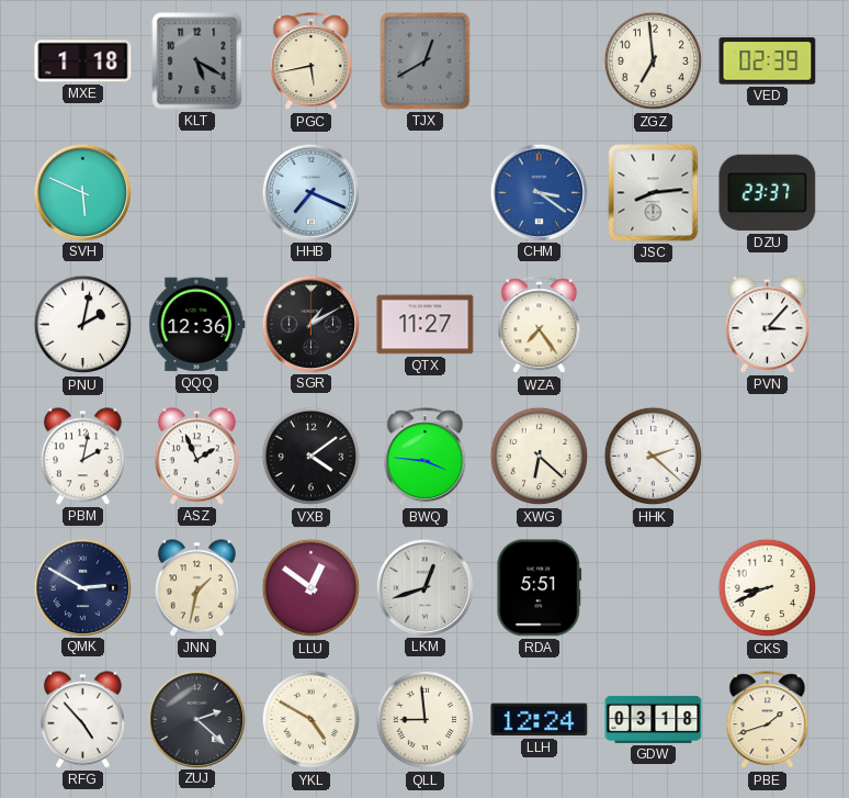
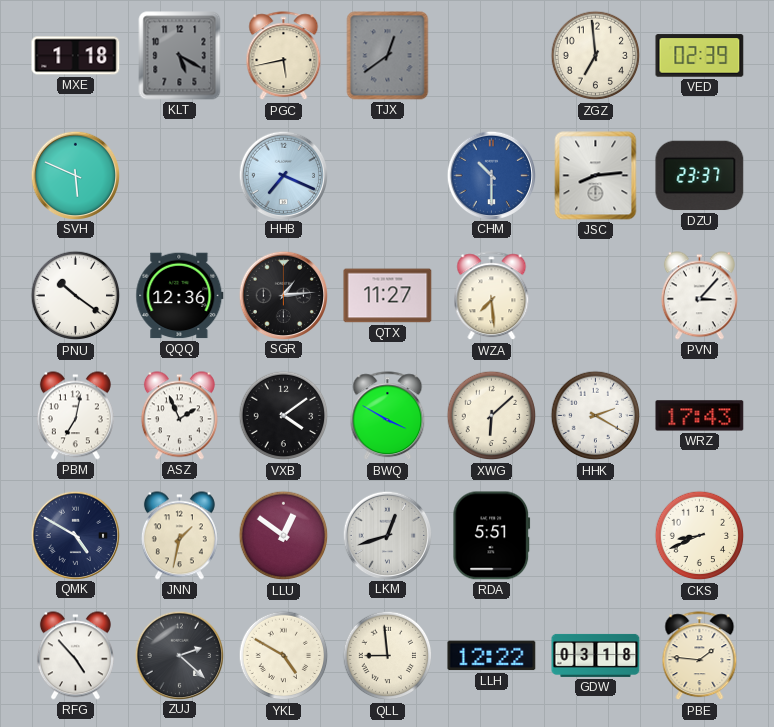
TJX: 12:40 -> 12:39
CHM: 3:21 -> 10:30
PNU: 2:02 -> 10:21
SGR: 1:10 -> 1:14
WZA: 7:24 -> 7:29
PBM: 2:02 -> 7:02
BWQ: 3:46 -> 3:50
XWG: 6:22 -> 6:08
HHK: 2:22 -> 2:20
WRZ: none -> 17:43
QMK: 2:50 -> 4:50
LLH: 12:24 -> 12:22
PBE: 1:42 -> 1:46
